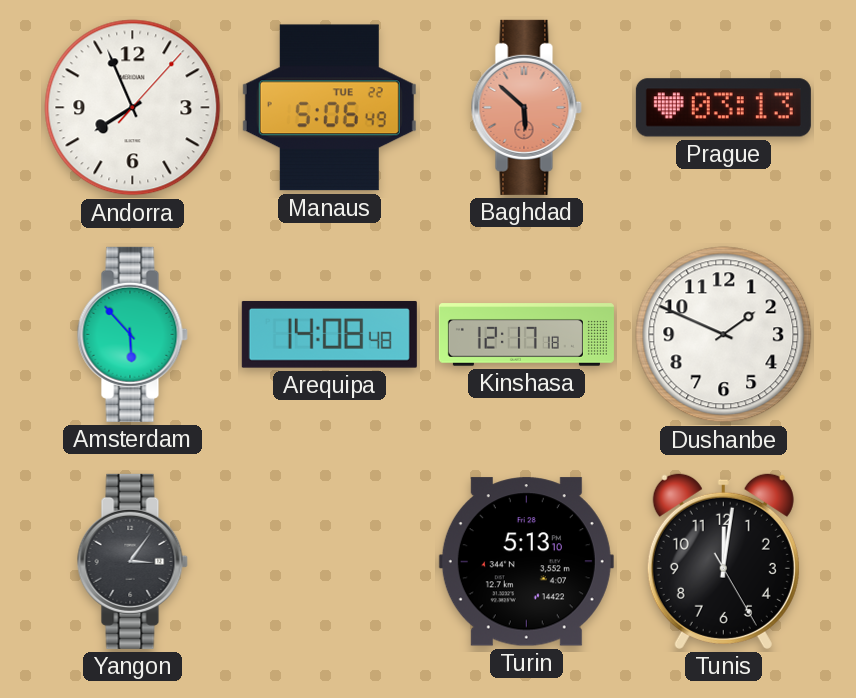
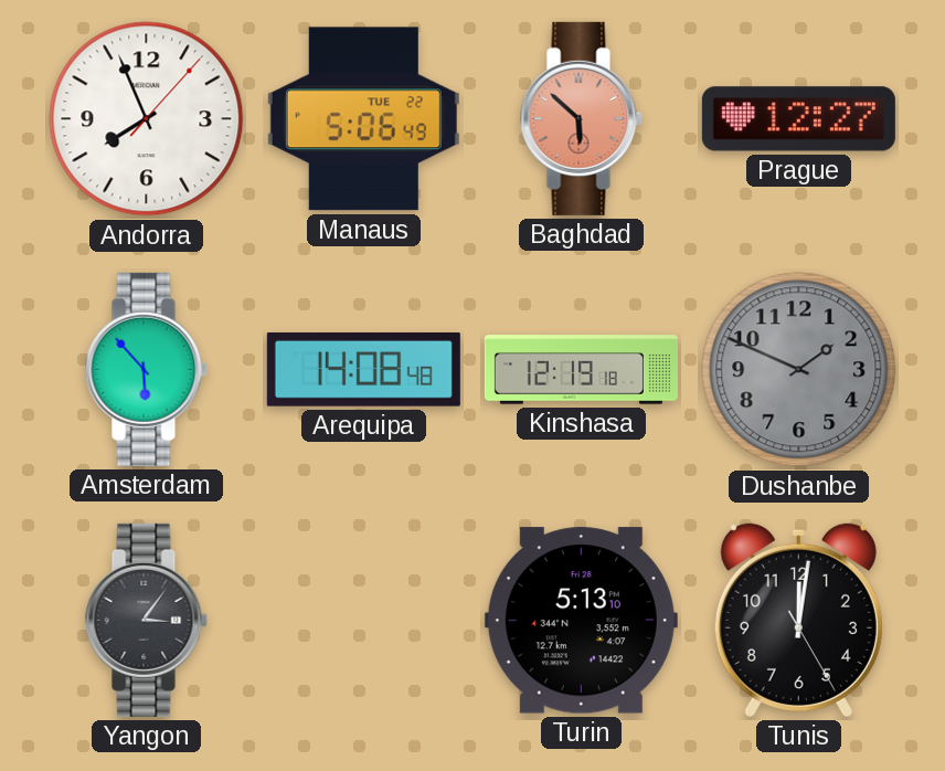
Prague: 03:13 -> 12:27
Kinshasa: 12:17 -> 12:19
Dushanbe dial: white -> grey
